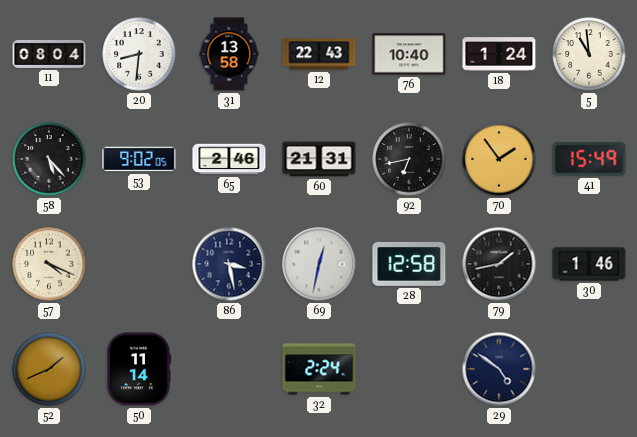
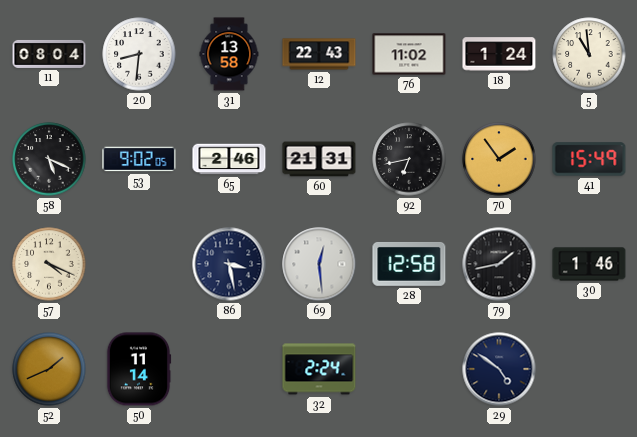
76: 10:40 -> 11:02
58: 5:23 -> 5:19
69: 12:32 -> 12:29
